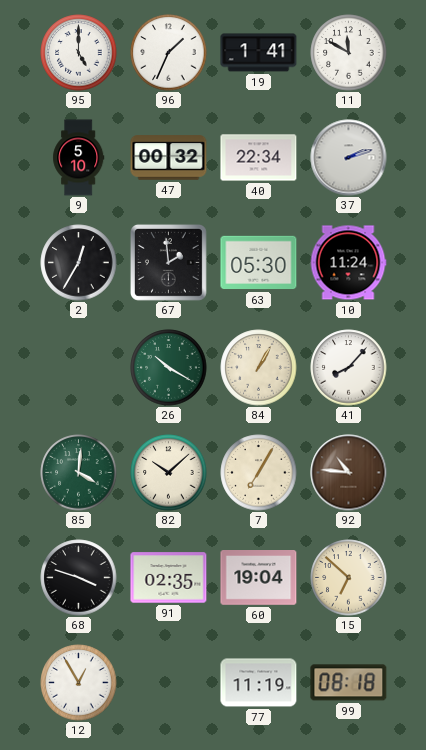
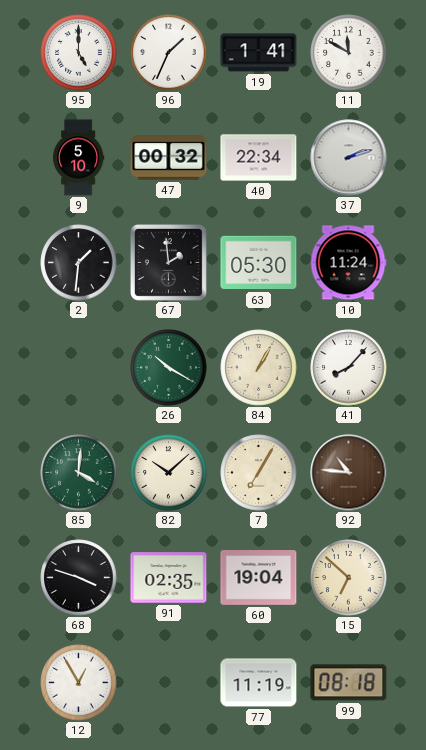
2: 12:35 -> 1:31
